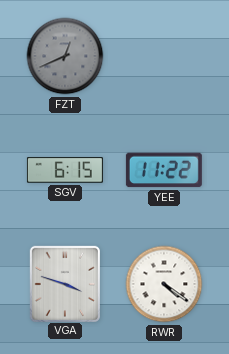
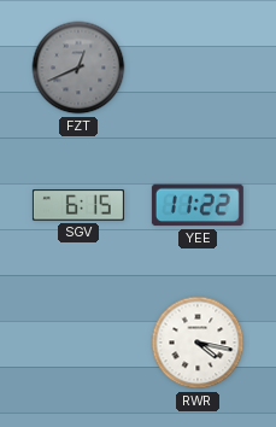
VGA: 3:48 -> none
RWR: 4:21 -> 4:17
